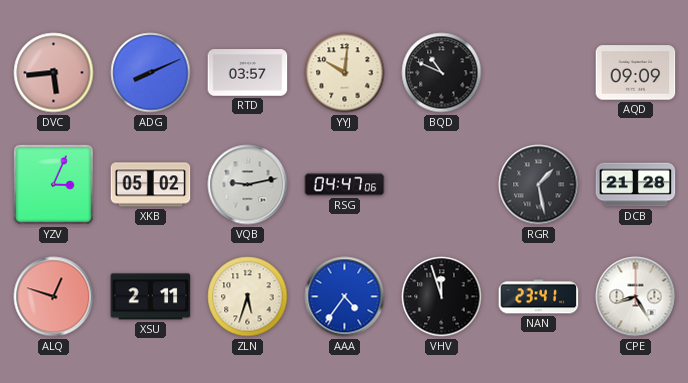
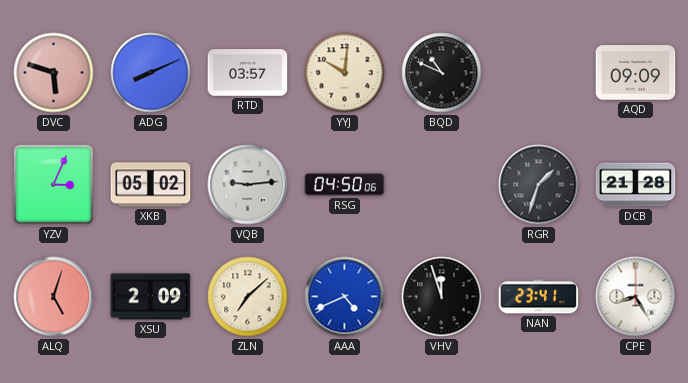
DVC: 5:44 -> 5:48
VQB: 9:13 -> 9:14
RSG: 04:47 -> 04:50
RGR: 1:28 -> 1:33
ALQ: 12:48 -> 5:03
XSU: 2:11 -> 2:09
ZLN: 5:33 -> 7:08
AAA: 4:36 -> 4:41
